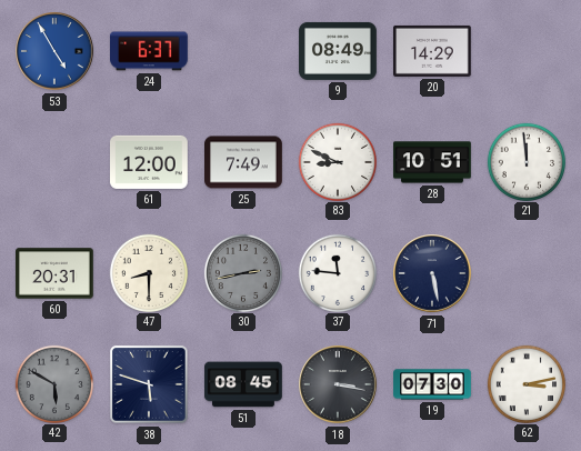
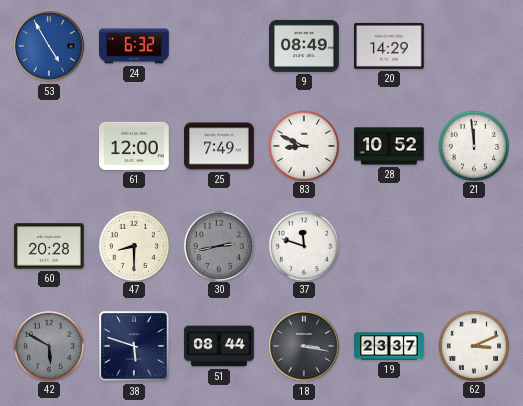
24: 6:37 -> 6:32
28: 10:51 -> 10:52
60: 20:31 -> 20:28
37: 11:46 -> 11:48
71: 5:28 -> none
51: 08:45 -> 08:44
19: 07:30 -> 23:37
62: 3:13 -> 3:11
